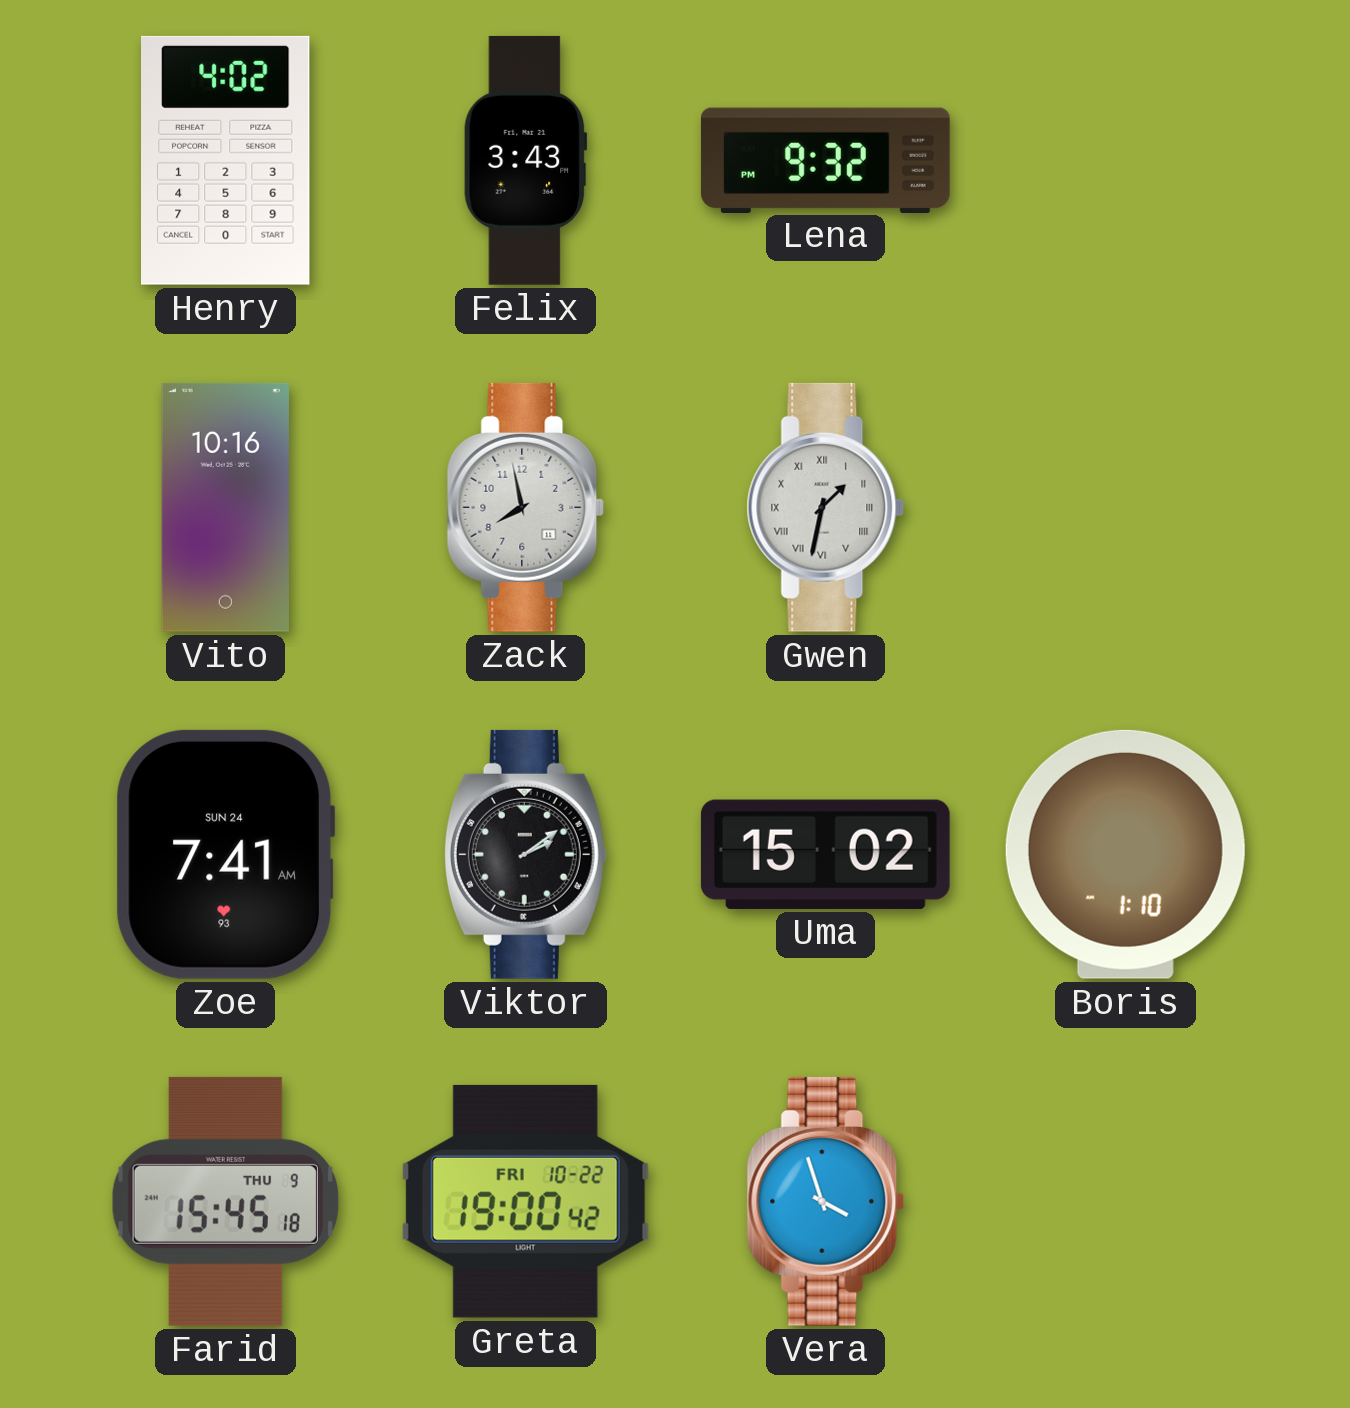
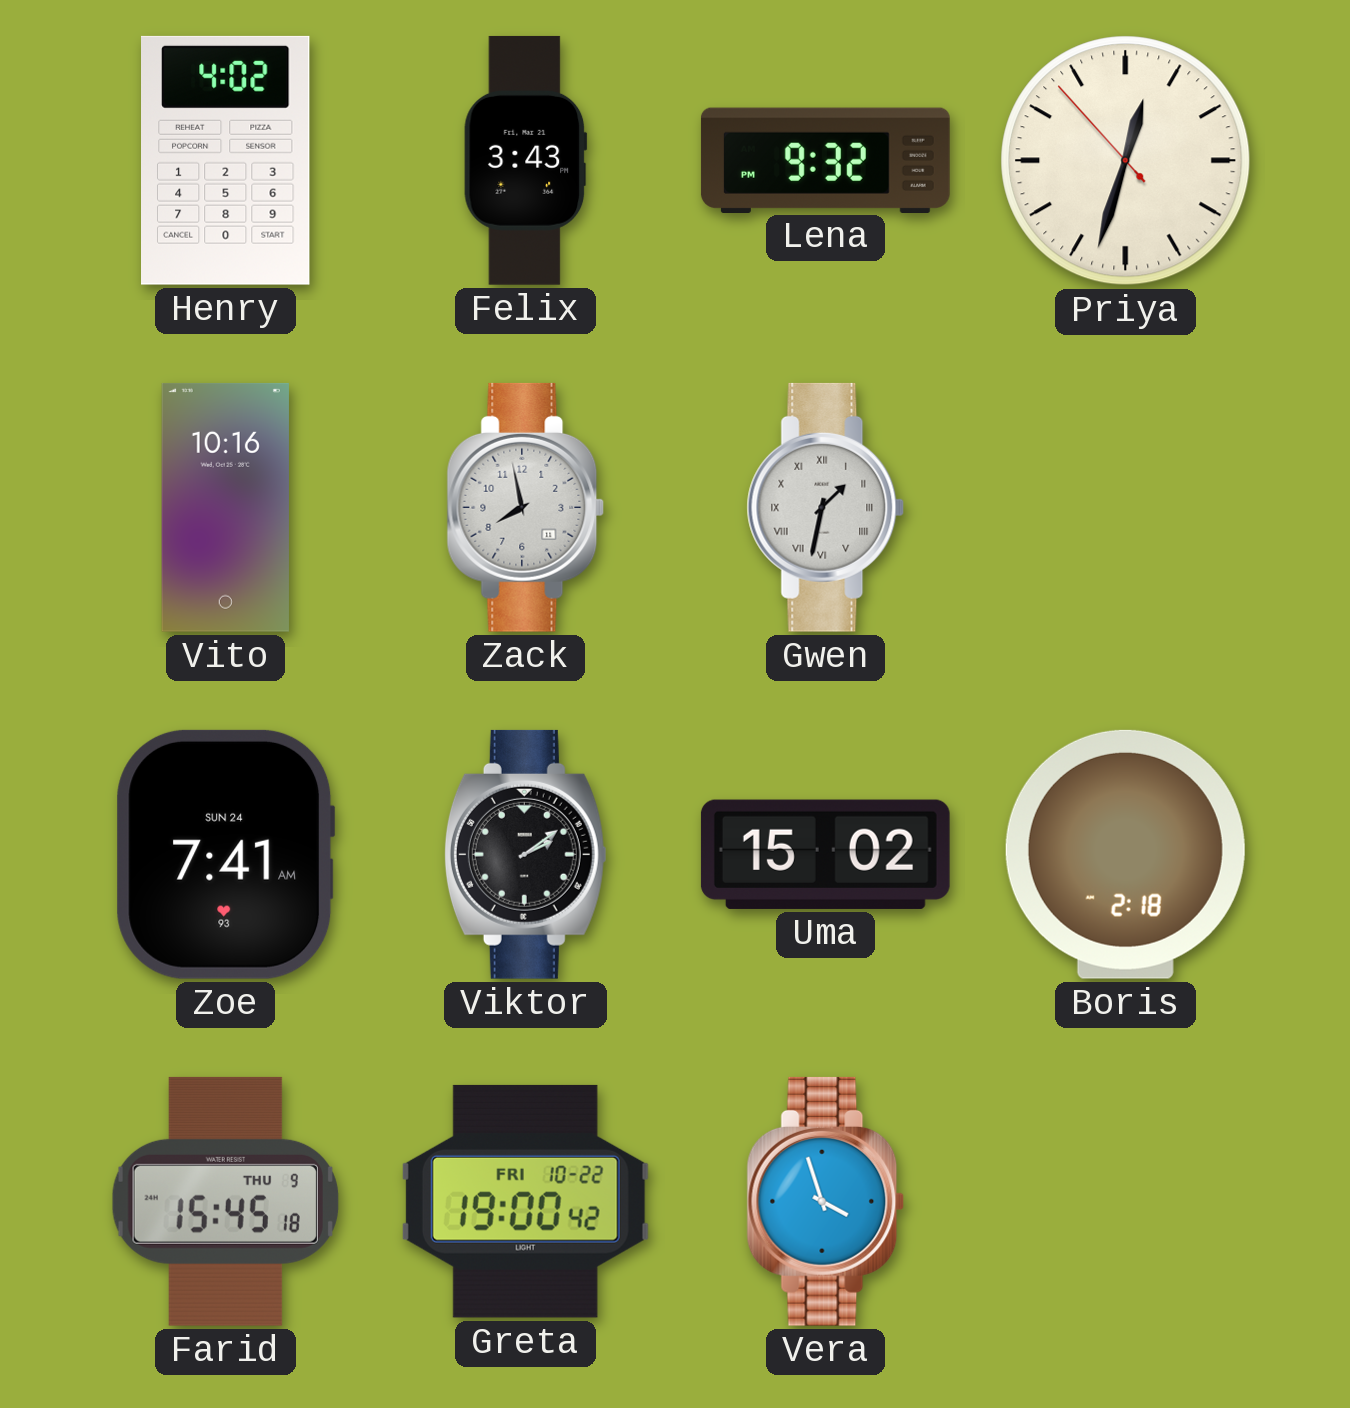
Priya: none -> 12:32
Boris: 1:10 -> 2:18
